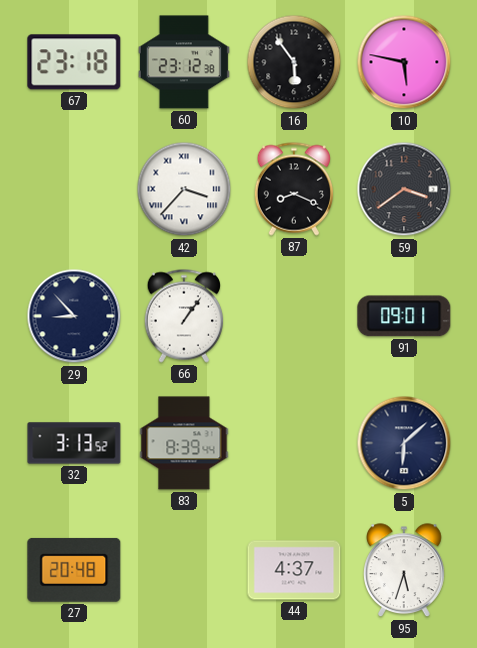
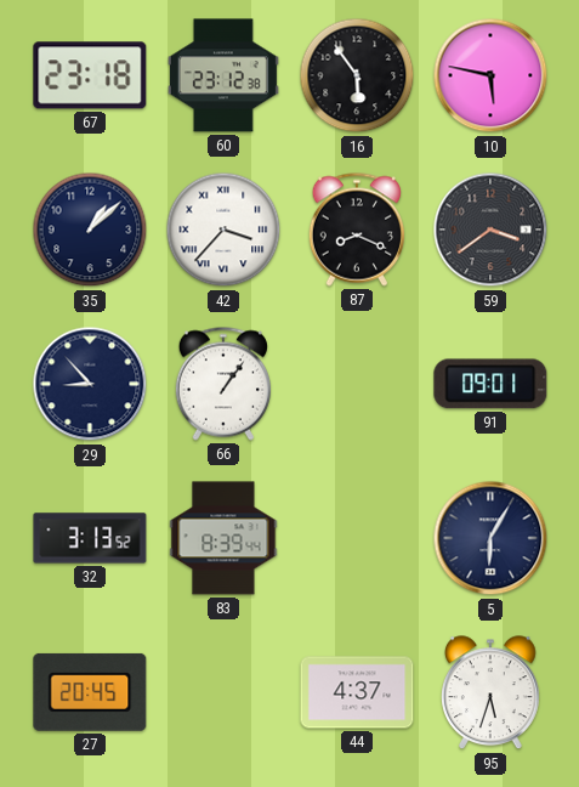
35: none -> 1:08
5: 6:08 -> 6:05
27: 20:48 -> 20:45
